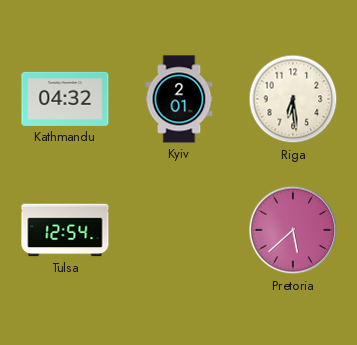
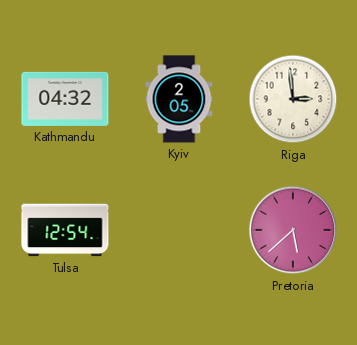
Kyiv: 2:01 -> 2:05
Riga: 6:29 -> 2:59
